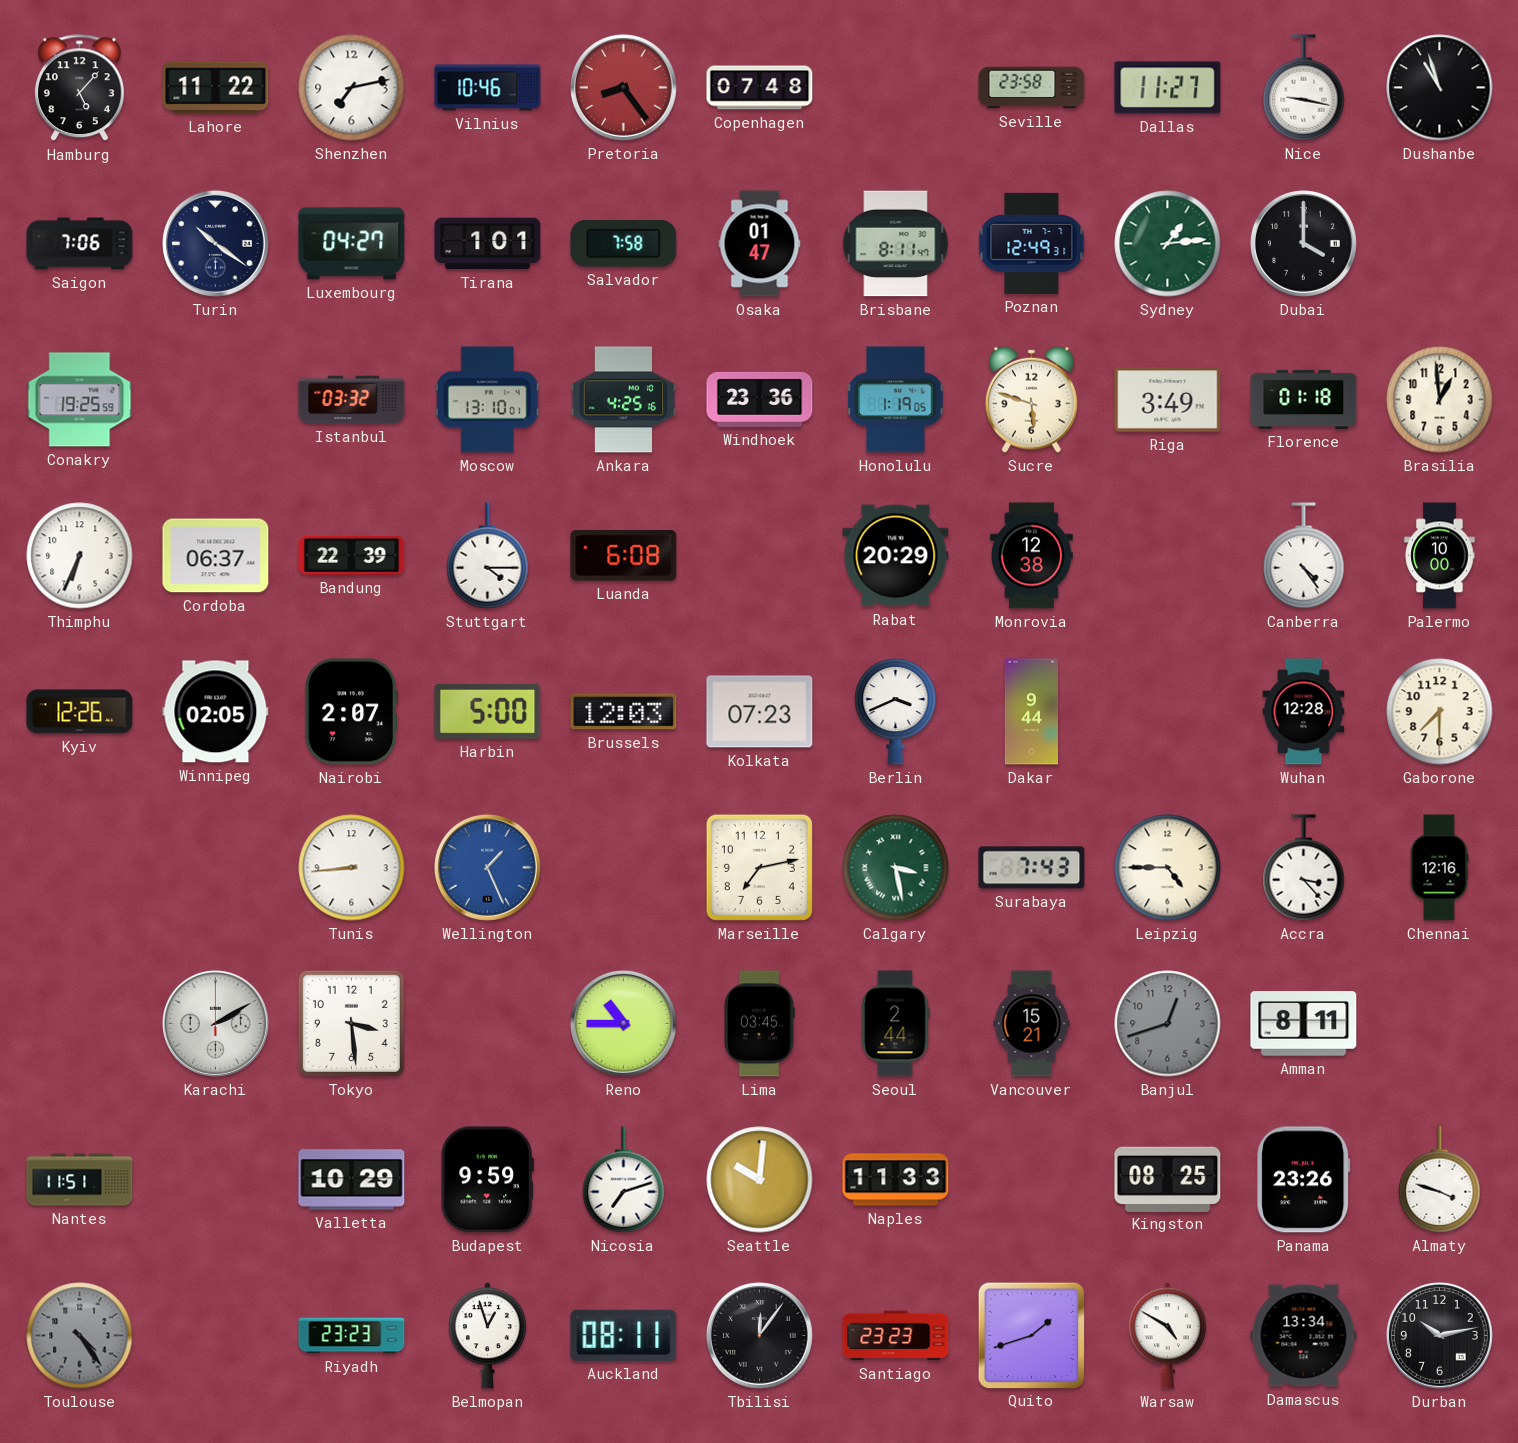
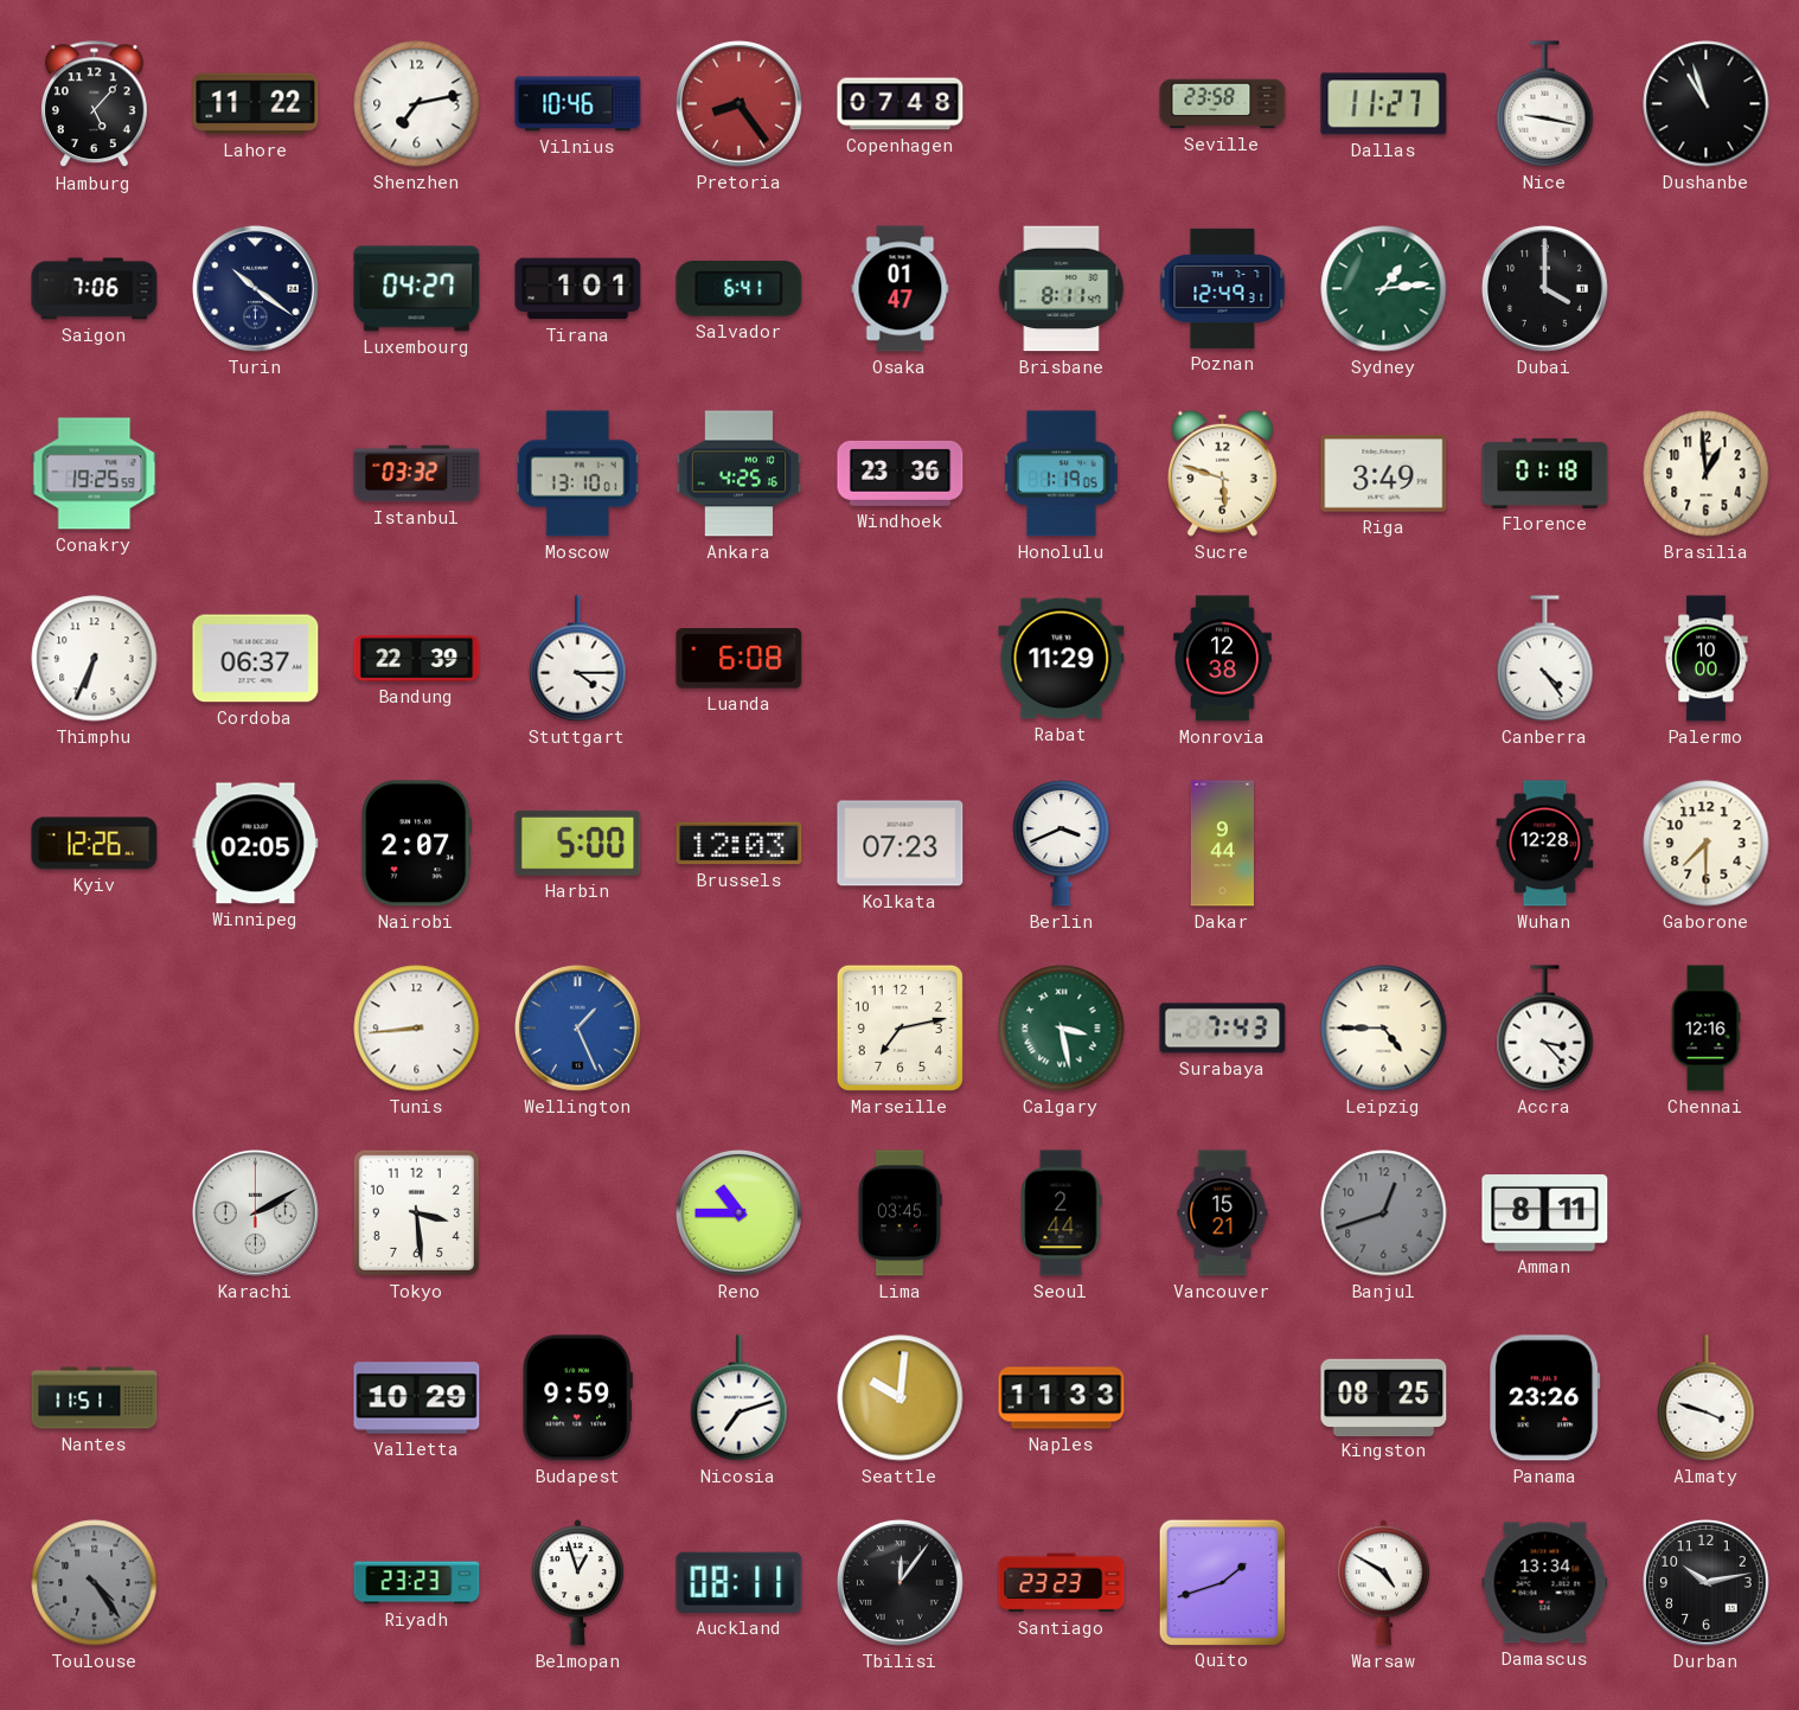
Salvador: 7:58 -> 6:41
Rabat: 20:29 -> 11:29
